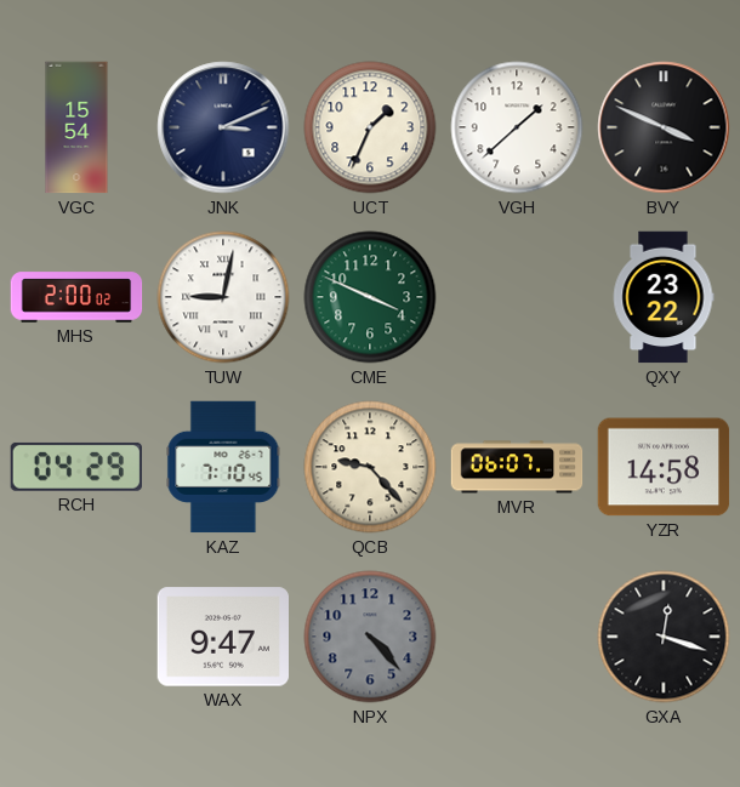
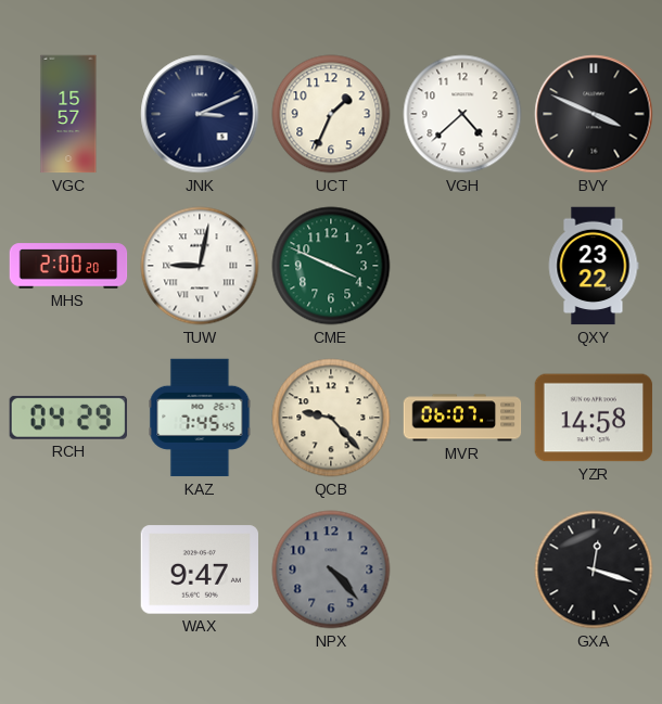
VGC: 15:54 -> 15:57
VGH: 1:38 -> 4:38
MHS: 2:00:02 -> 2:00:20
KAZ: 7:10 -> 7:45
